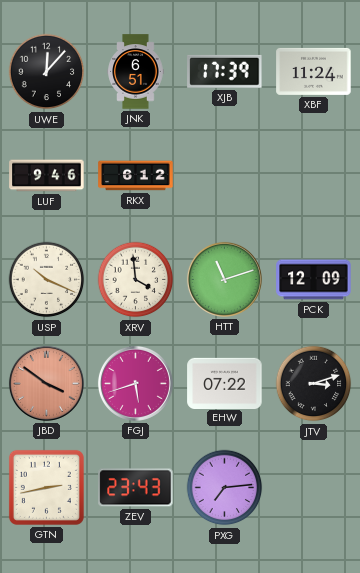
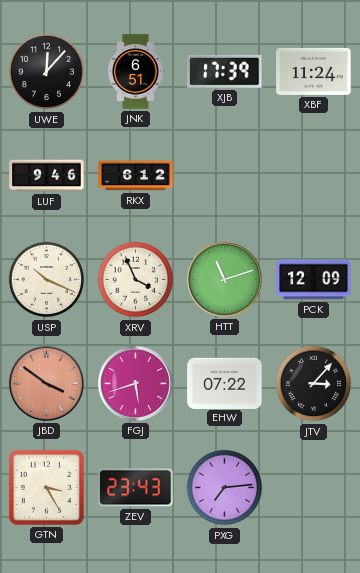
XRV: 3:59 -> 3:56
JTV: 3:12 -> 3:07
GTN: 2:43 -> 3:25
